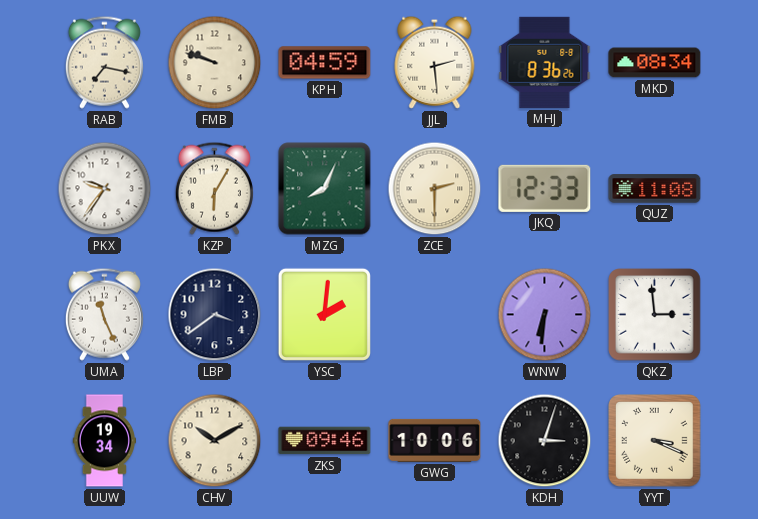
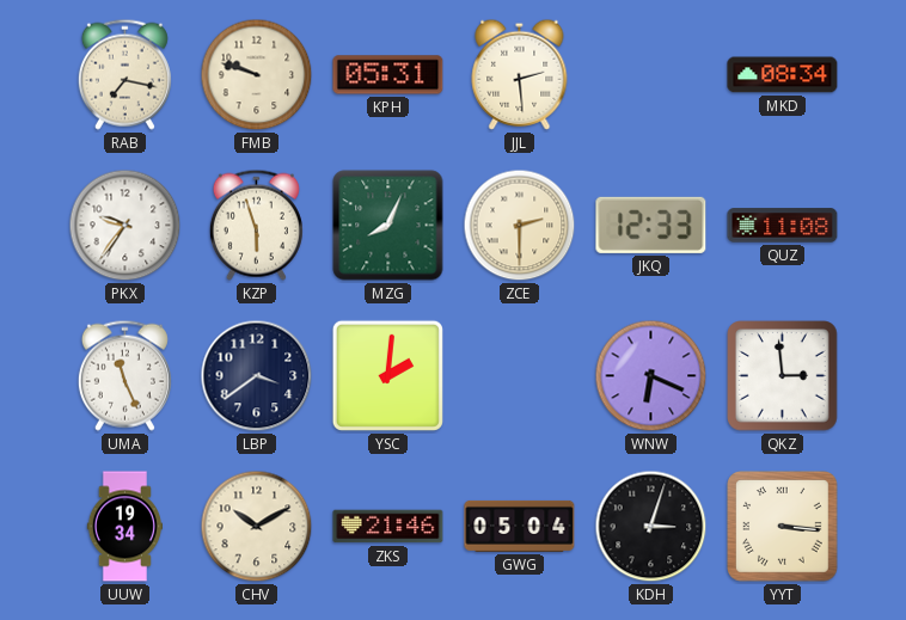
KPH: 04:59 -> 05:31
MHJ: 8:36 -> none
KZP: 6:05 -> 5:57
WNW: 6:31 -> 6:19
ZKS: 09:46 -> 21:46
GWG: 10:06 -> 05:04
YYT: 3:19 -> 3:16
